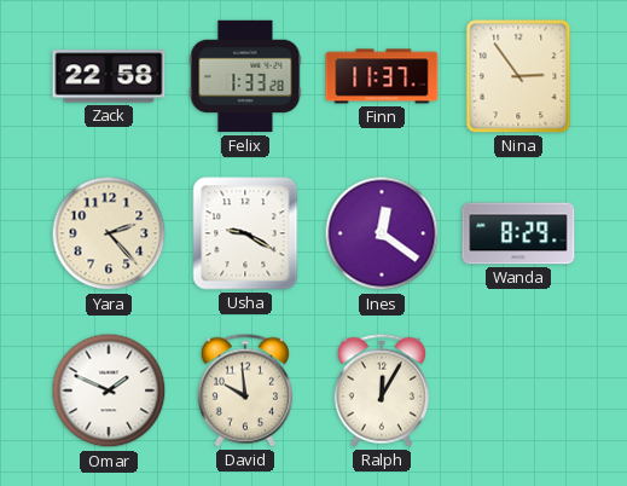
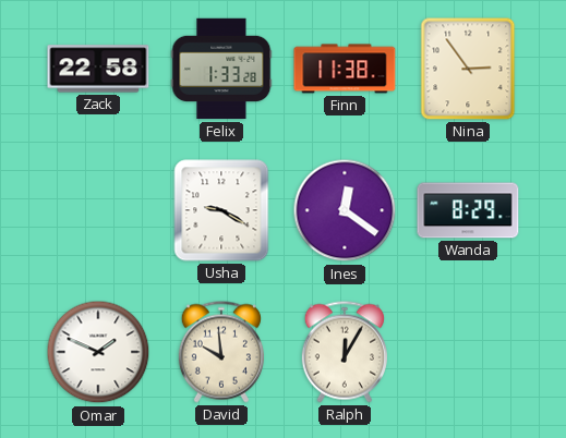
Finn: 11:37 -> 11:38
Yara: 2:23 -> none
